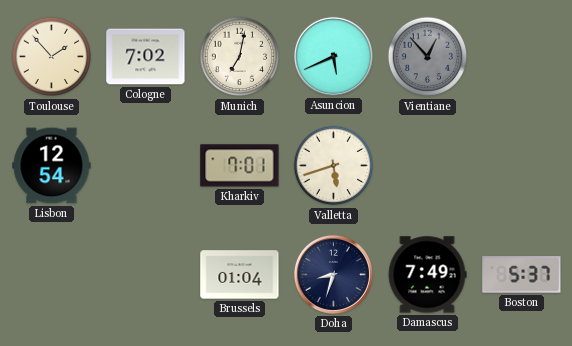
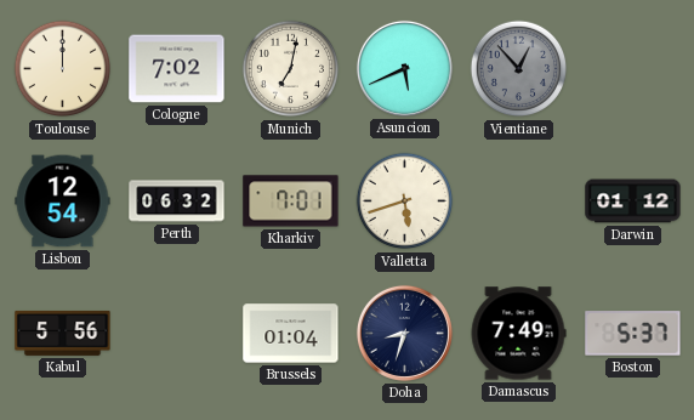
Toulouse: 1:53 -> 12:00
Perth: none -> 06:32
Darwin: none -> 01:12
Kabul: none -> 5:56
